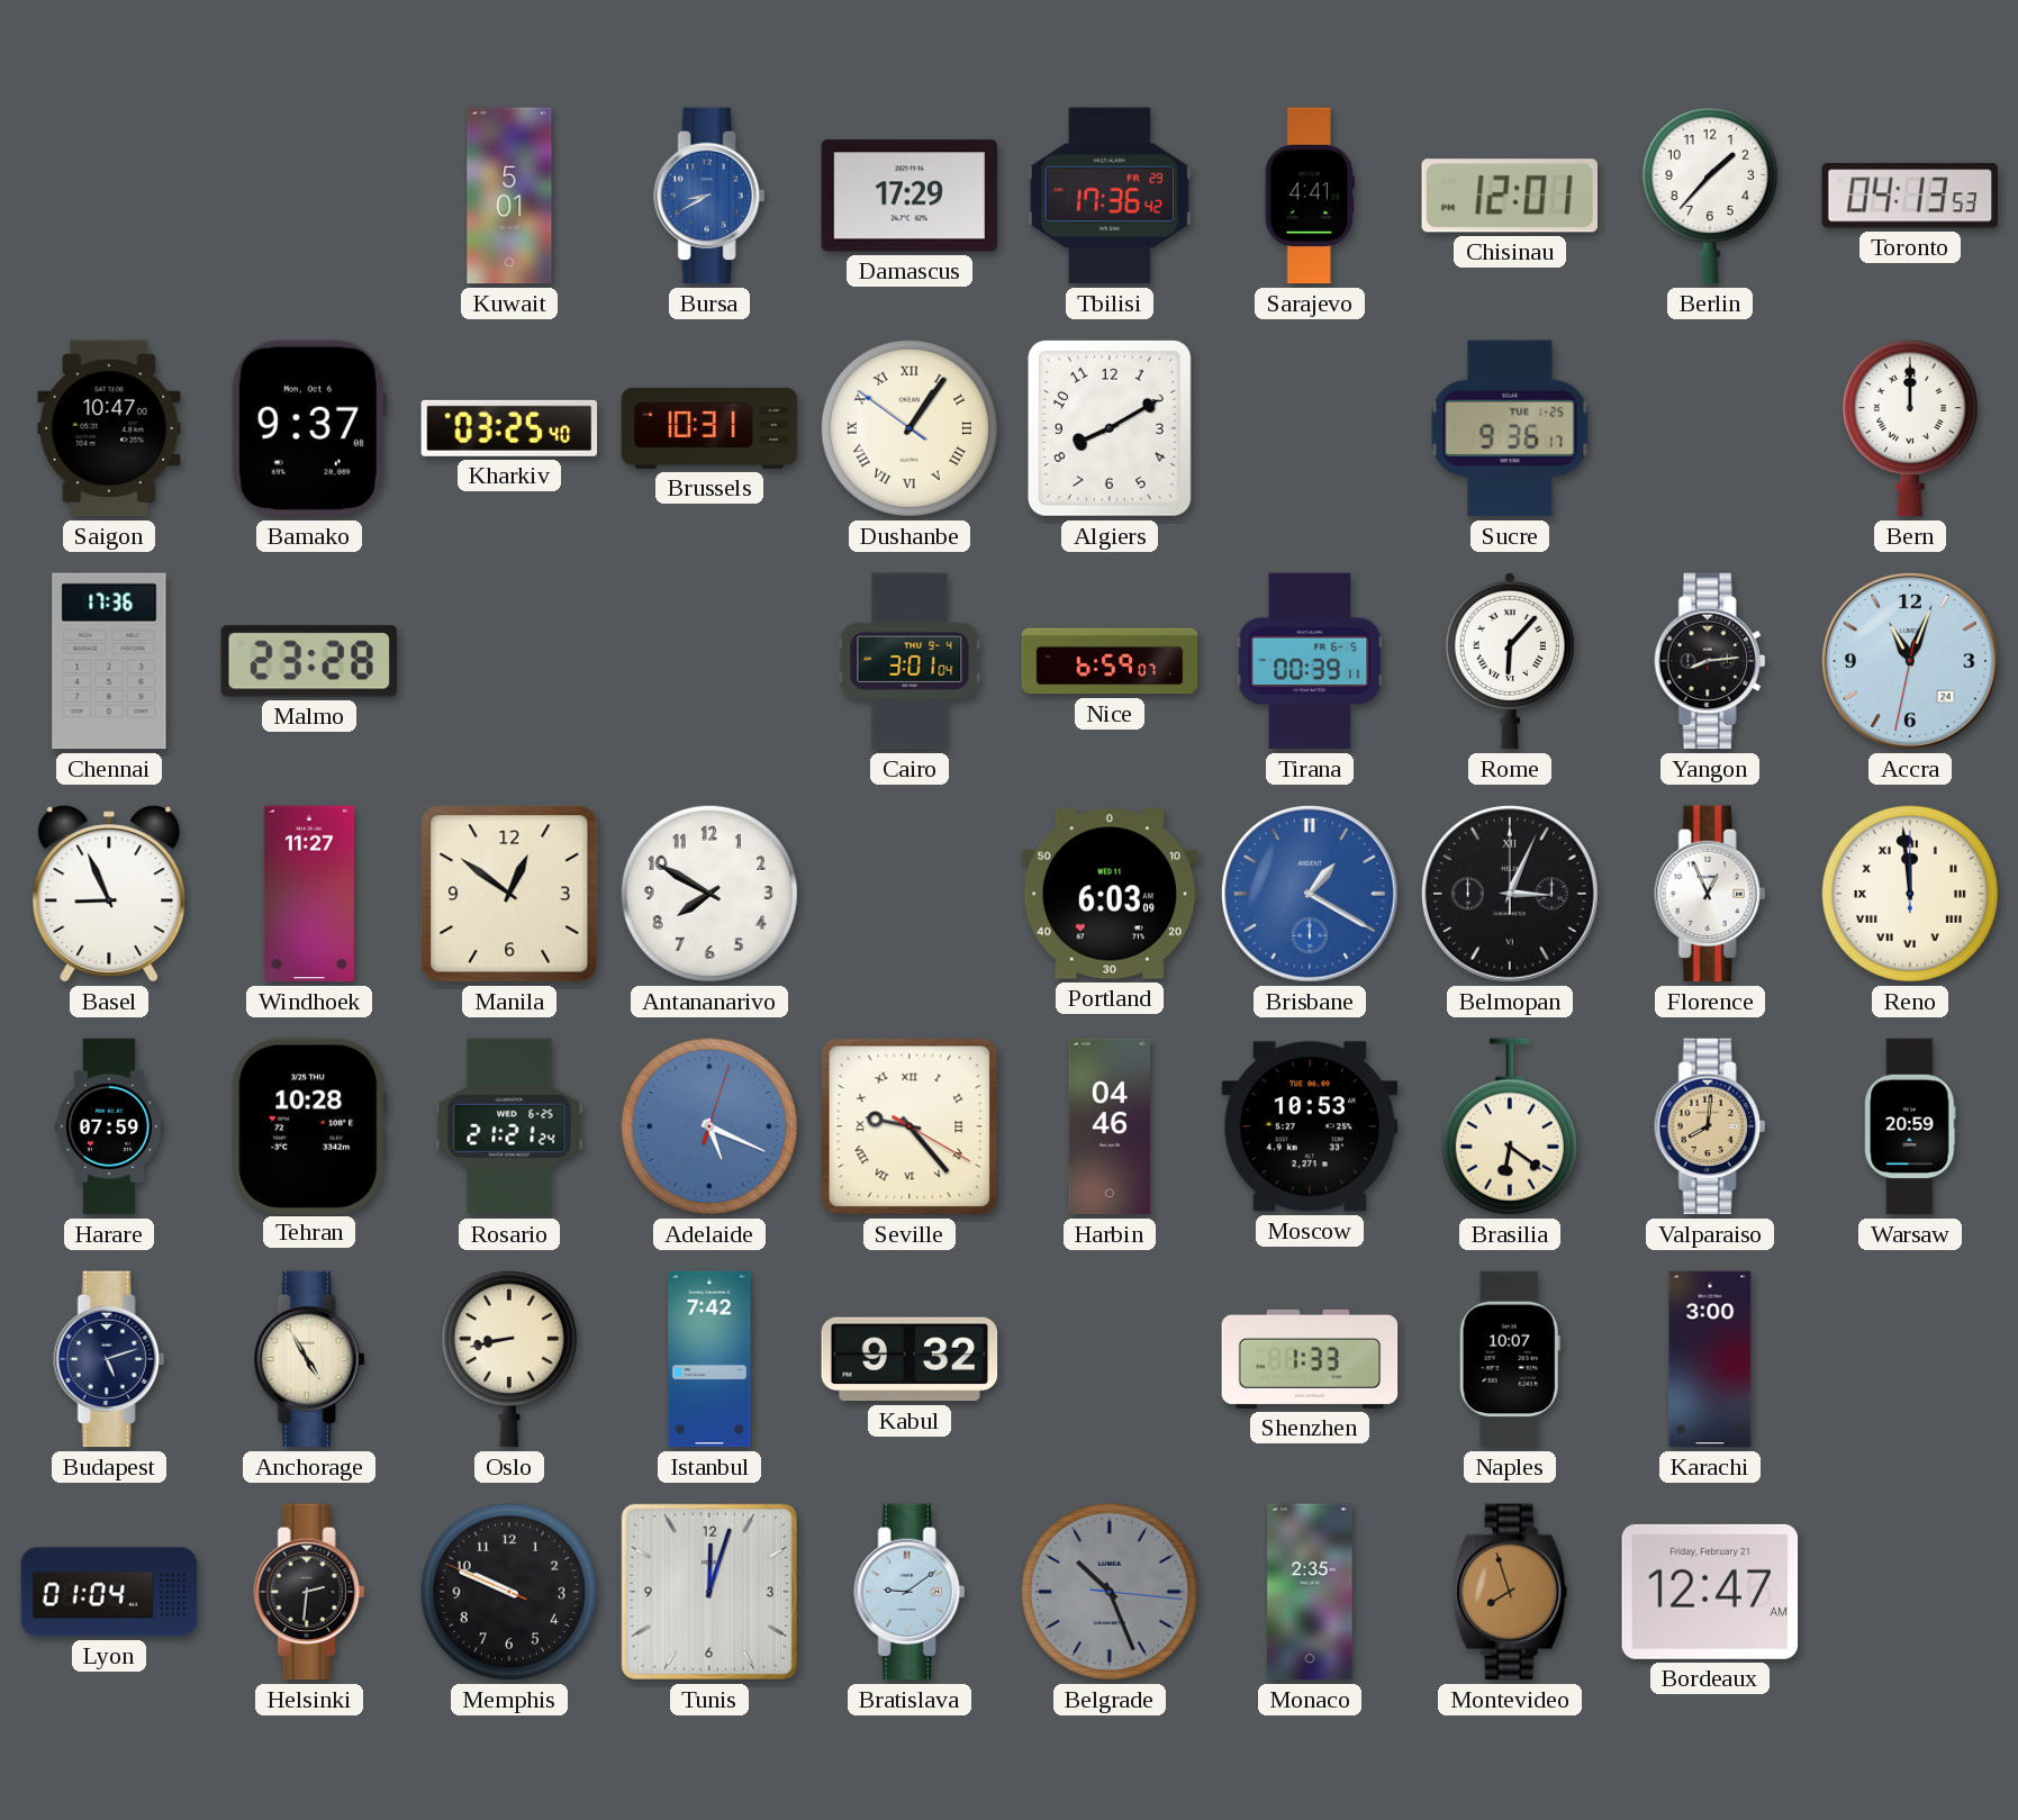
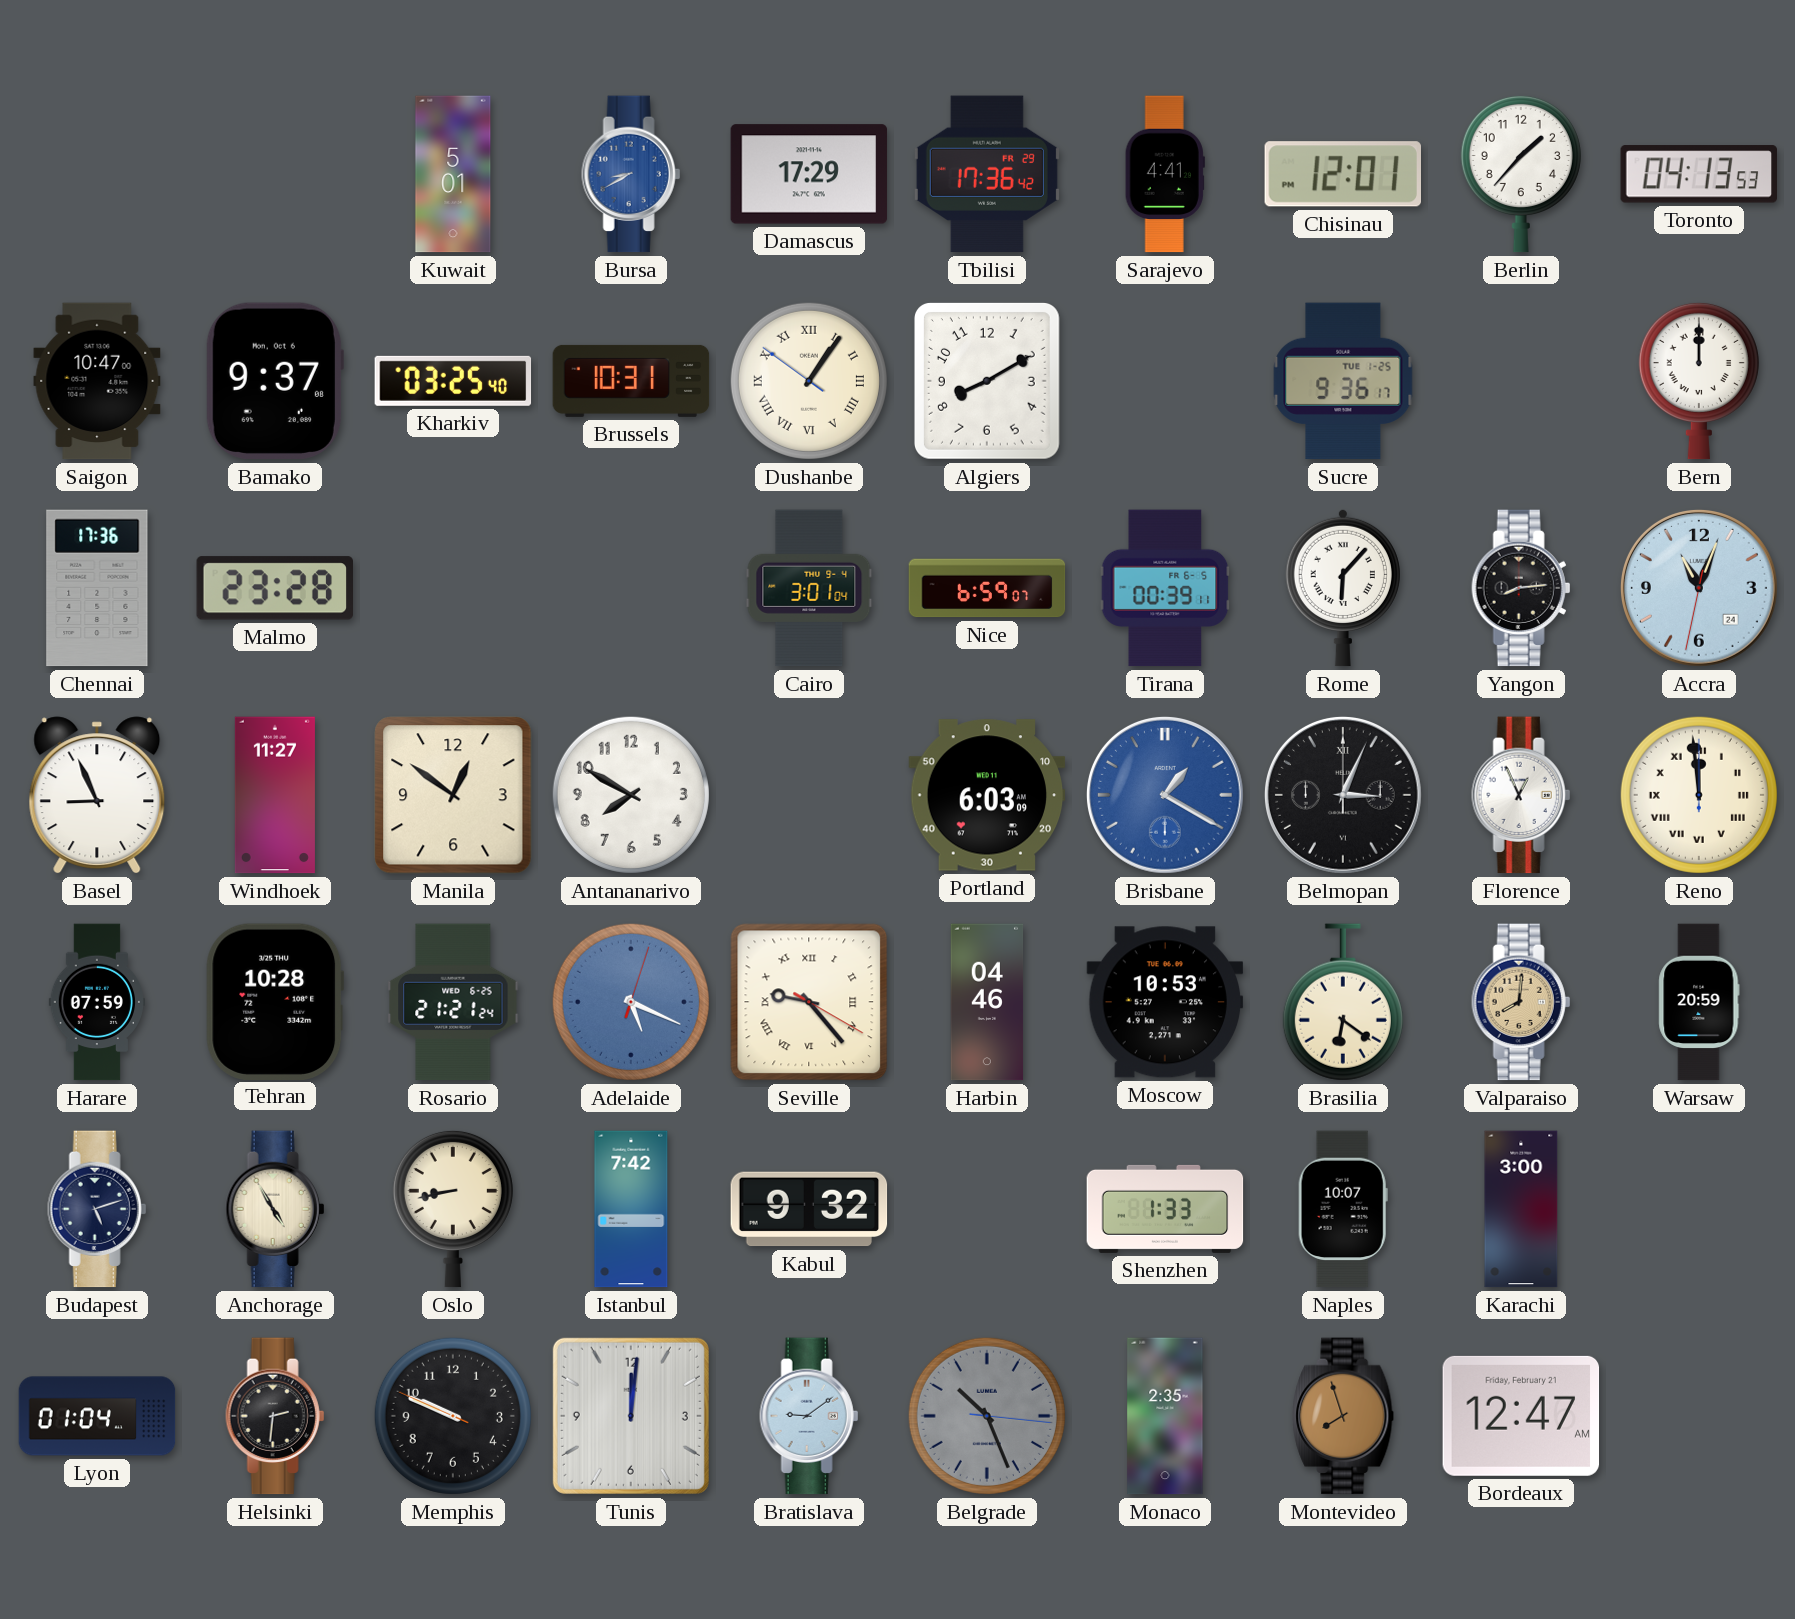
Tunis: 12:03 -> 12:01
